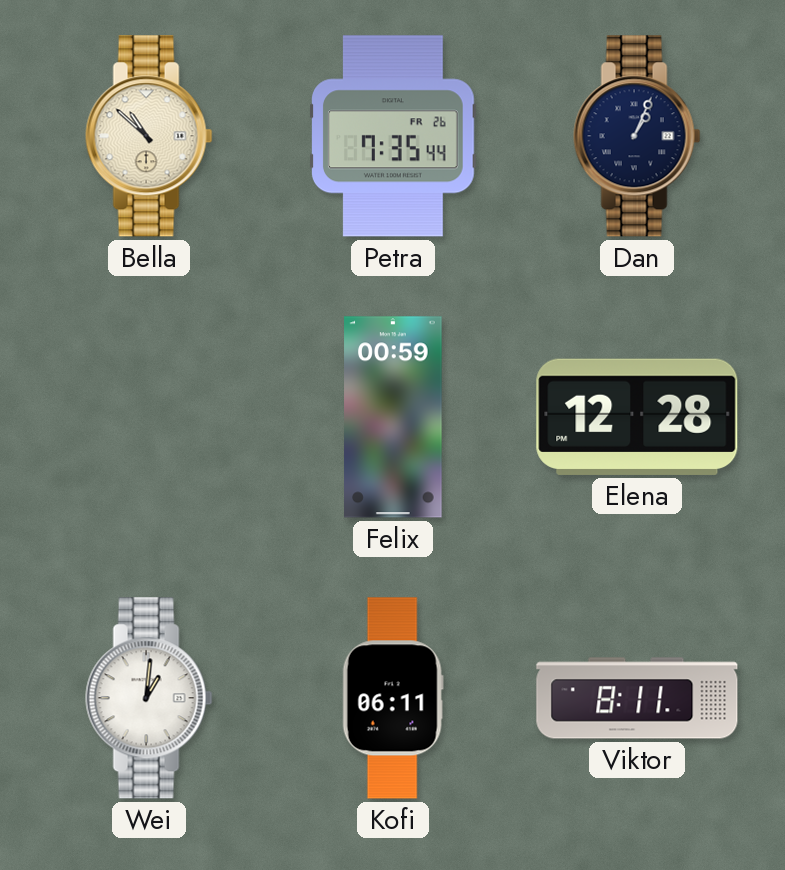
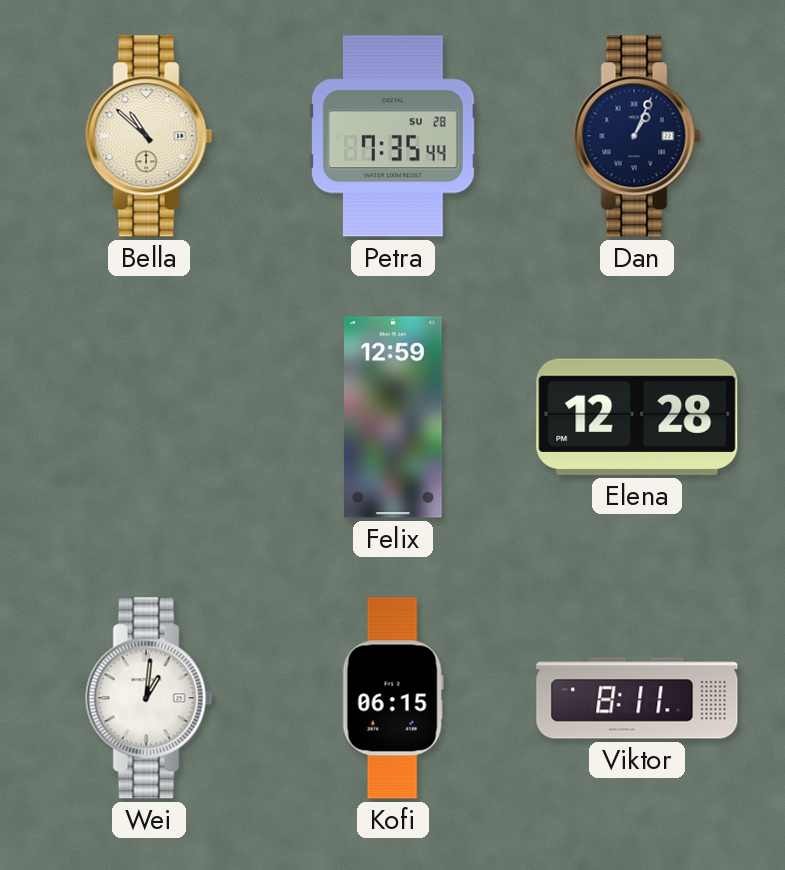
Petra date: FR 26 -> SU 28
Felix: 00:59 -> 12:59
Kofi: 06:11 -> 06:15
